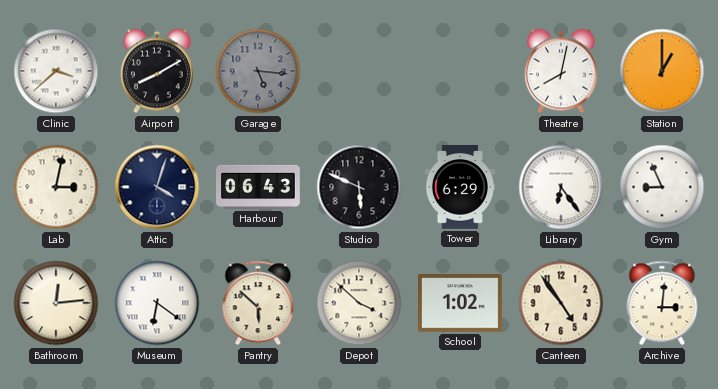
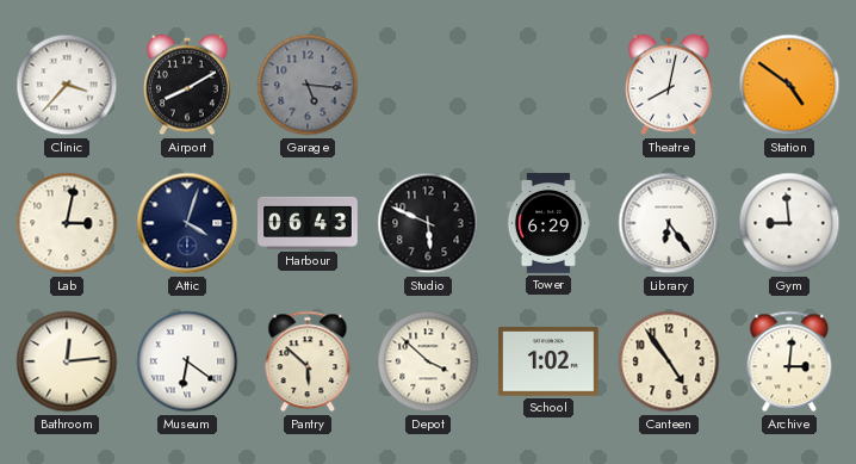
Clinic: 3:38 -> 3:37
Station: 1:00 -> 4:51
Gym: 8:56 -> 8:59
